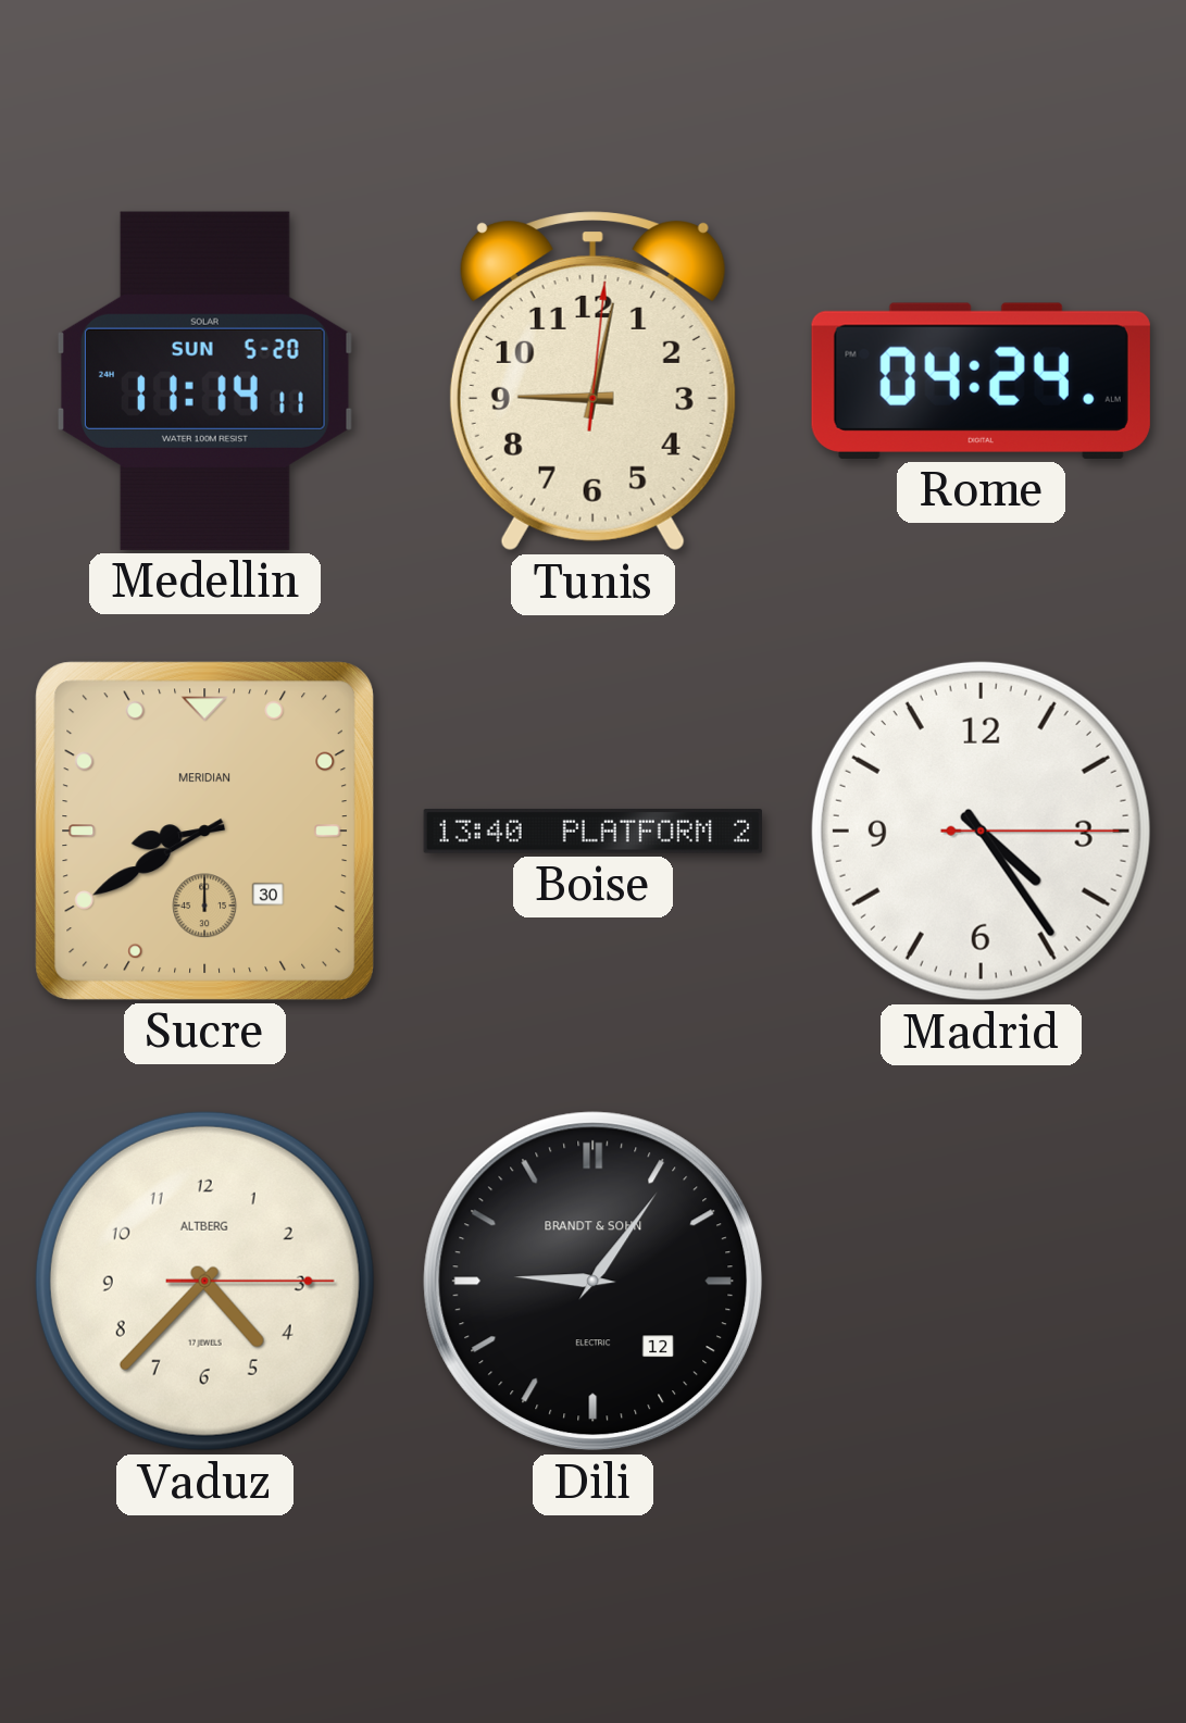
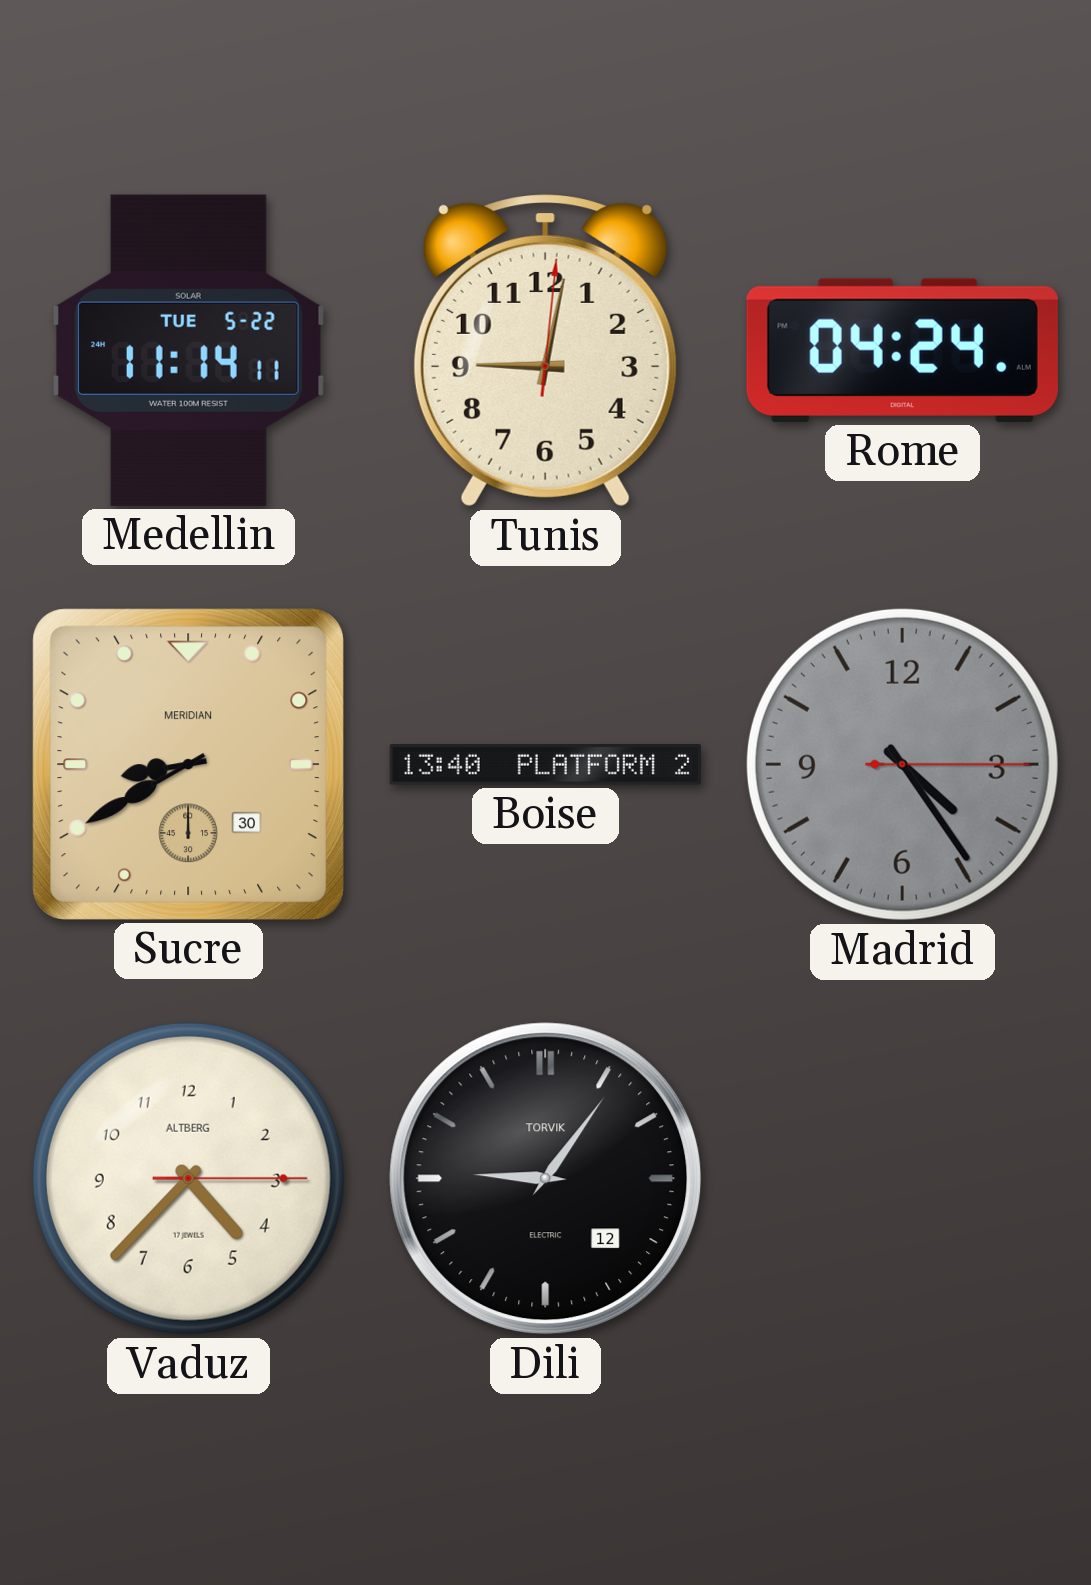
Medellin date: SUN 5-20 -> TUE 5-22
Madrid dial: white -> grey
Dili brand: BRANDT & SOHN -> TORVIK
